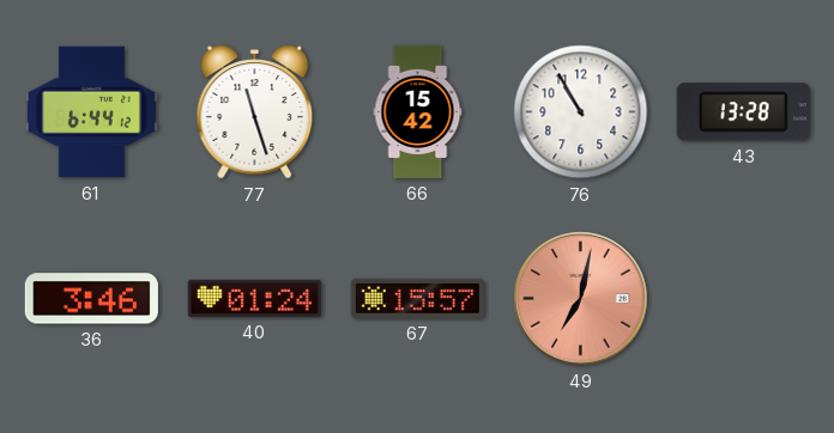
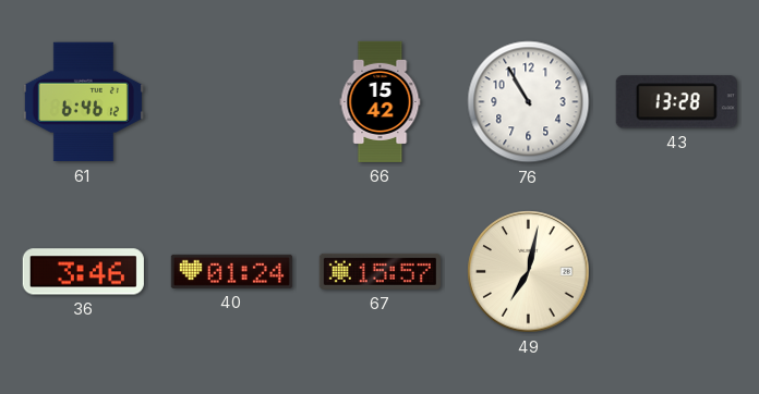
61: 6:44 -> 6:46
77: 11:27 -> none
49 dial: salmon -> cream
